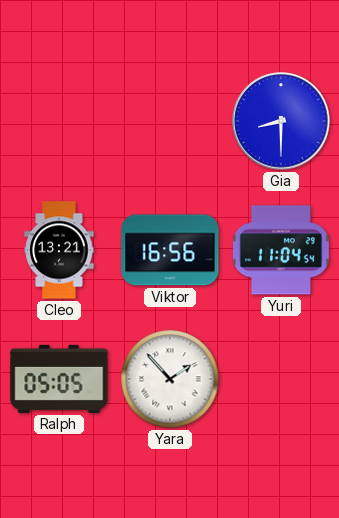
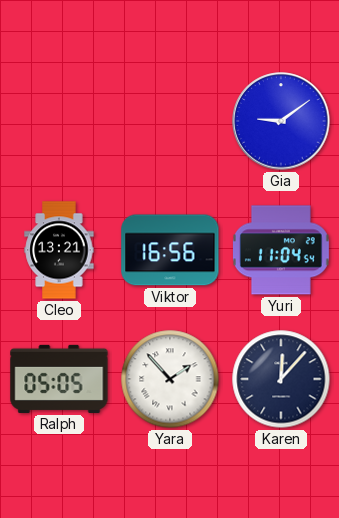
Gia: 8:30 -> 9:09
Karen: none -> 12:07
